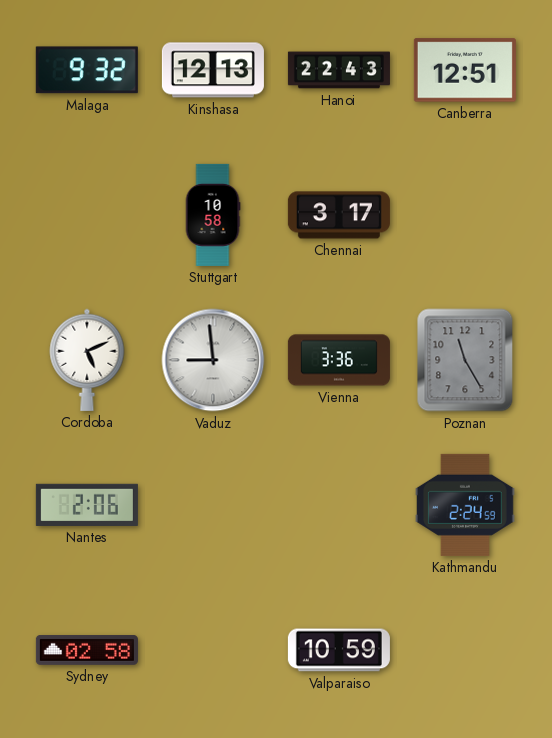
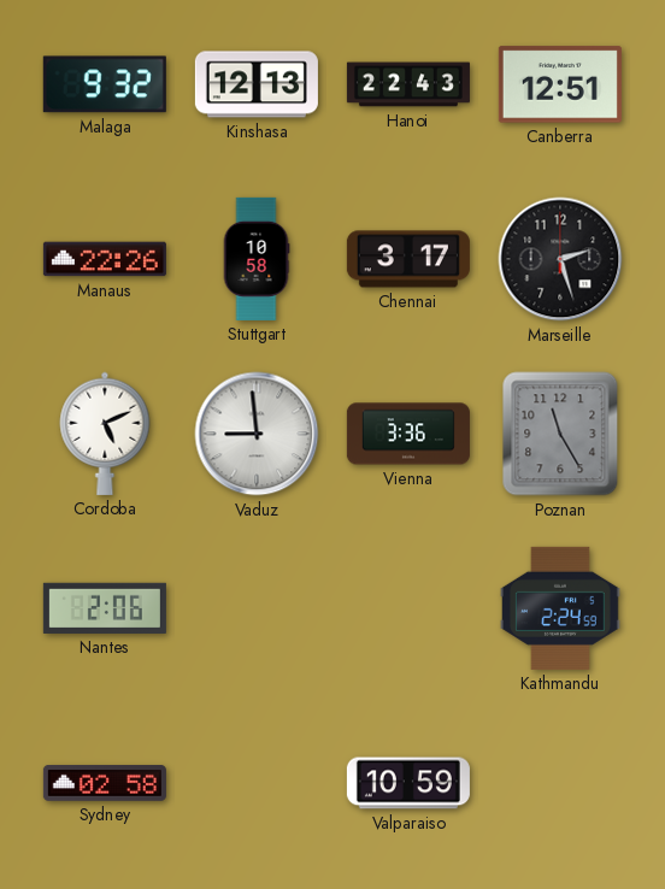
Manaus: none -> 22:26
Marseille: none -> 2:27
